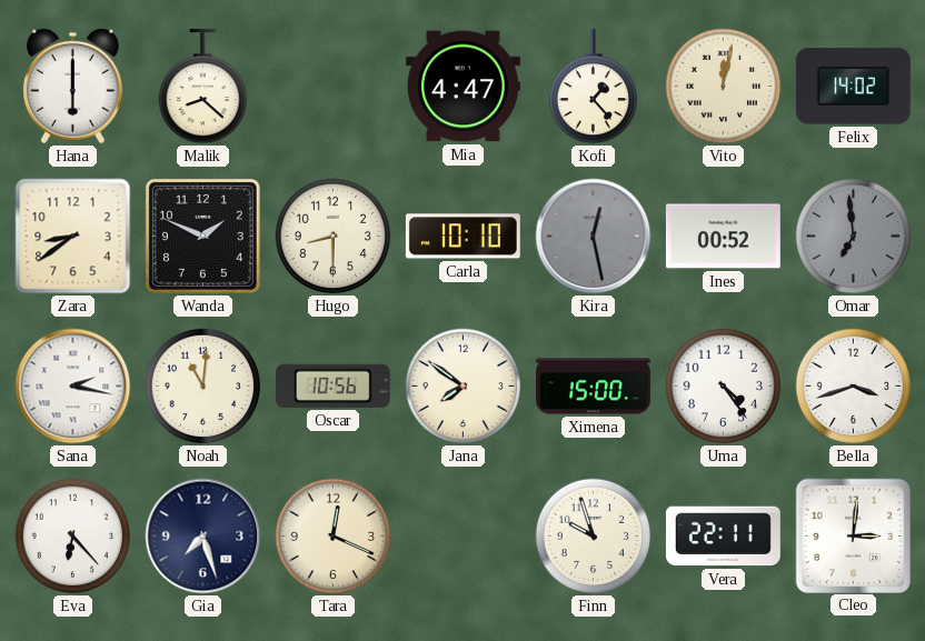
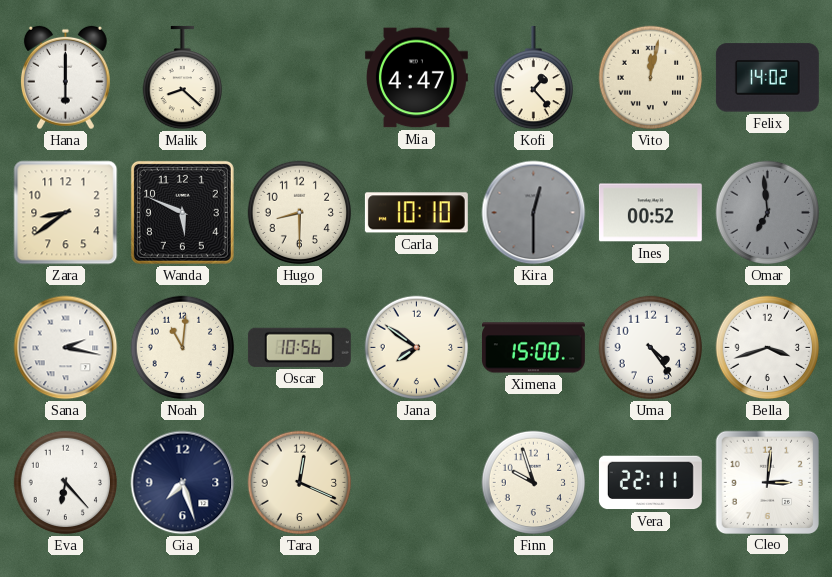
Wanda: 1:49 -> 5:49
Kira: 12:28 -> 12:30
